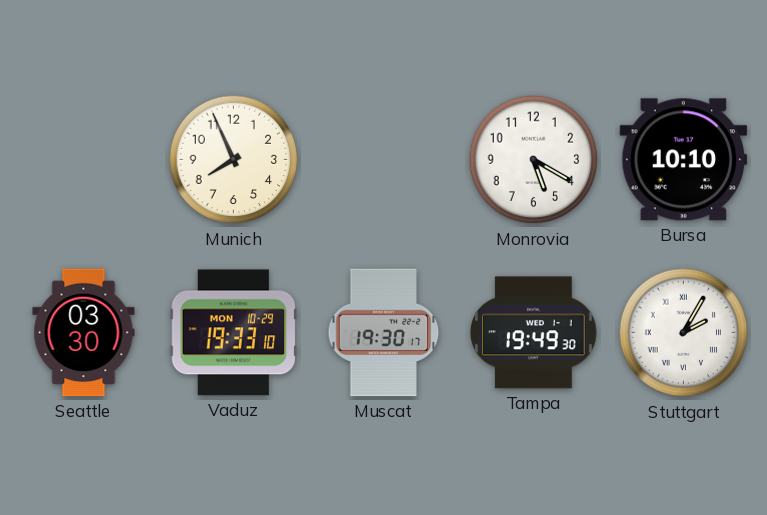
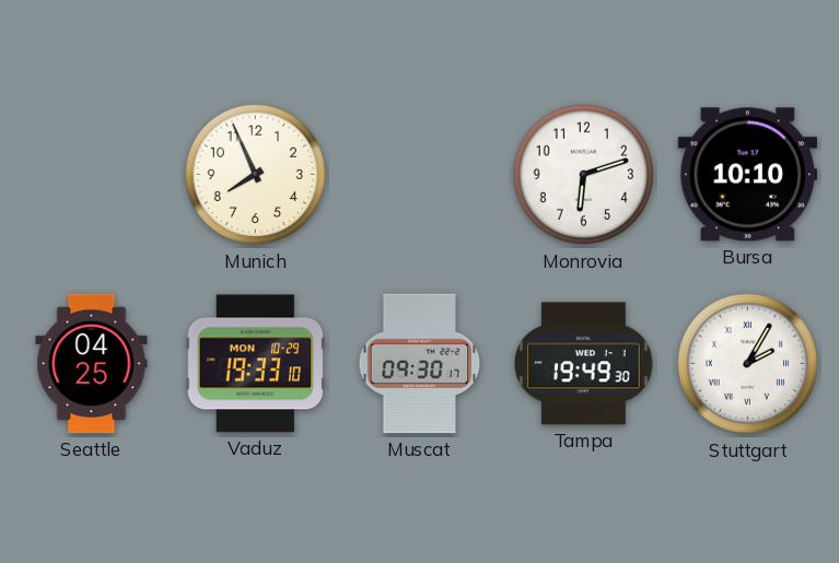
Monrovia: 5:20 -> 6:12
Seattle: 03:30 -> 04:25
Muscat: 19:30 -> 09:30
